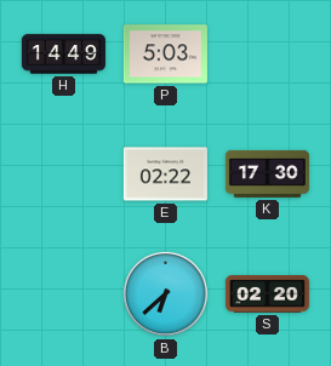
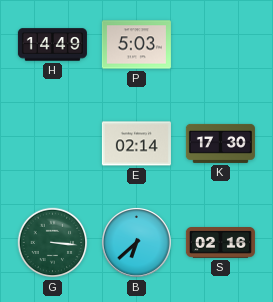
E: 02:22 -> 02:14
G: none -> 3:16
S: 02:20 -> 02:16
